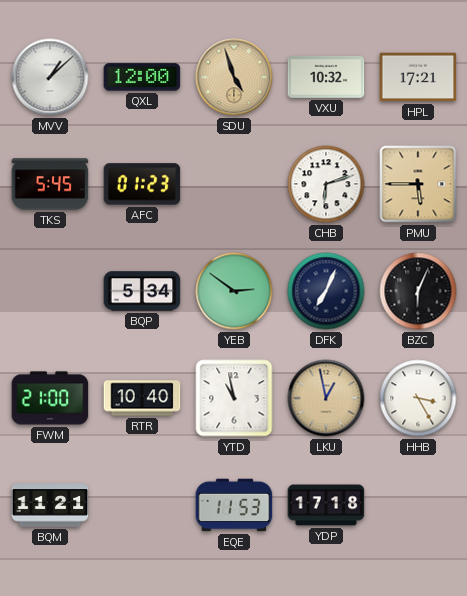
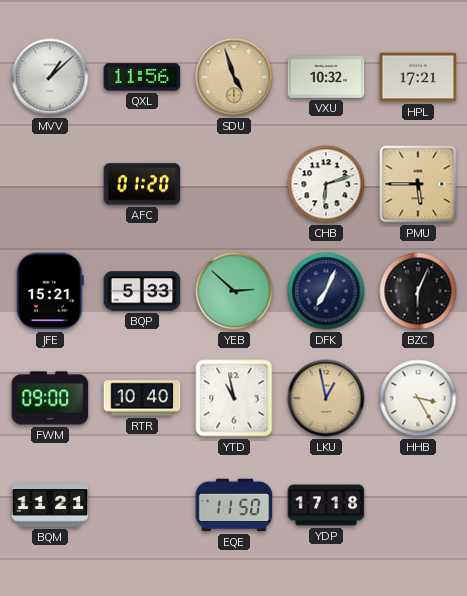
QXL: 12:00 -> 11:56
TKS: 5:45 -> none
AFC: 01:23 -> 01:20
JFE: none -> 15:21
BQP: 5:34 -> 5:33
YEB: 2:51 -> 2:52
FWM: 21:00 -> 09:00
EQE: 11:53 -> 11:50
